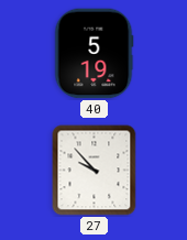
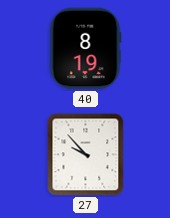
40: 5:19 -> 8:19
